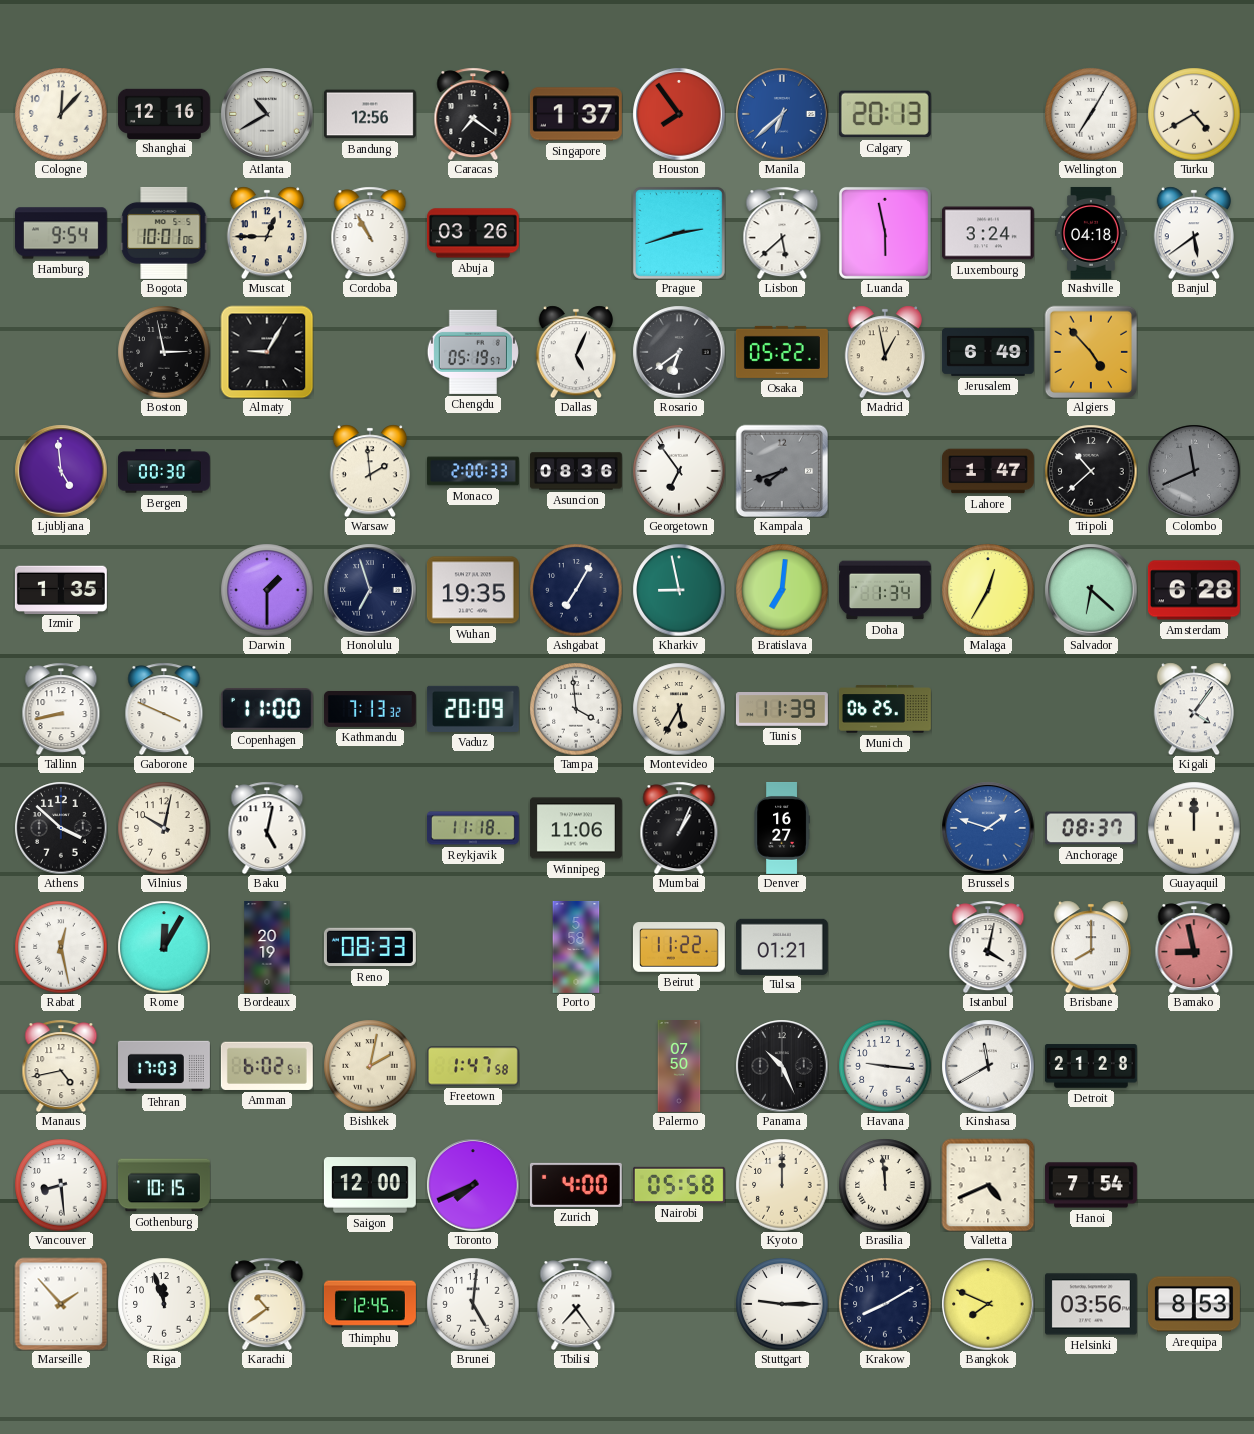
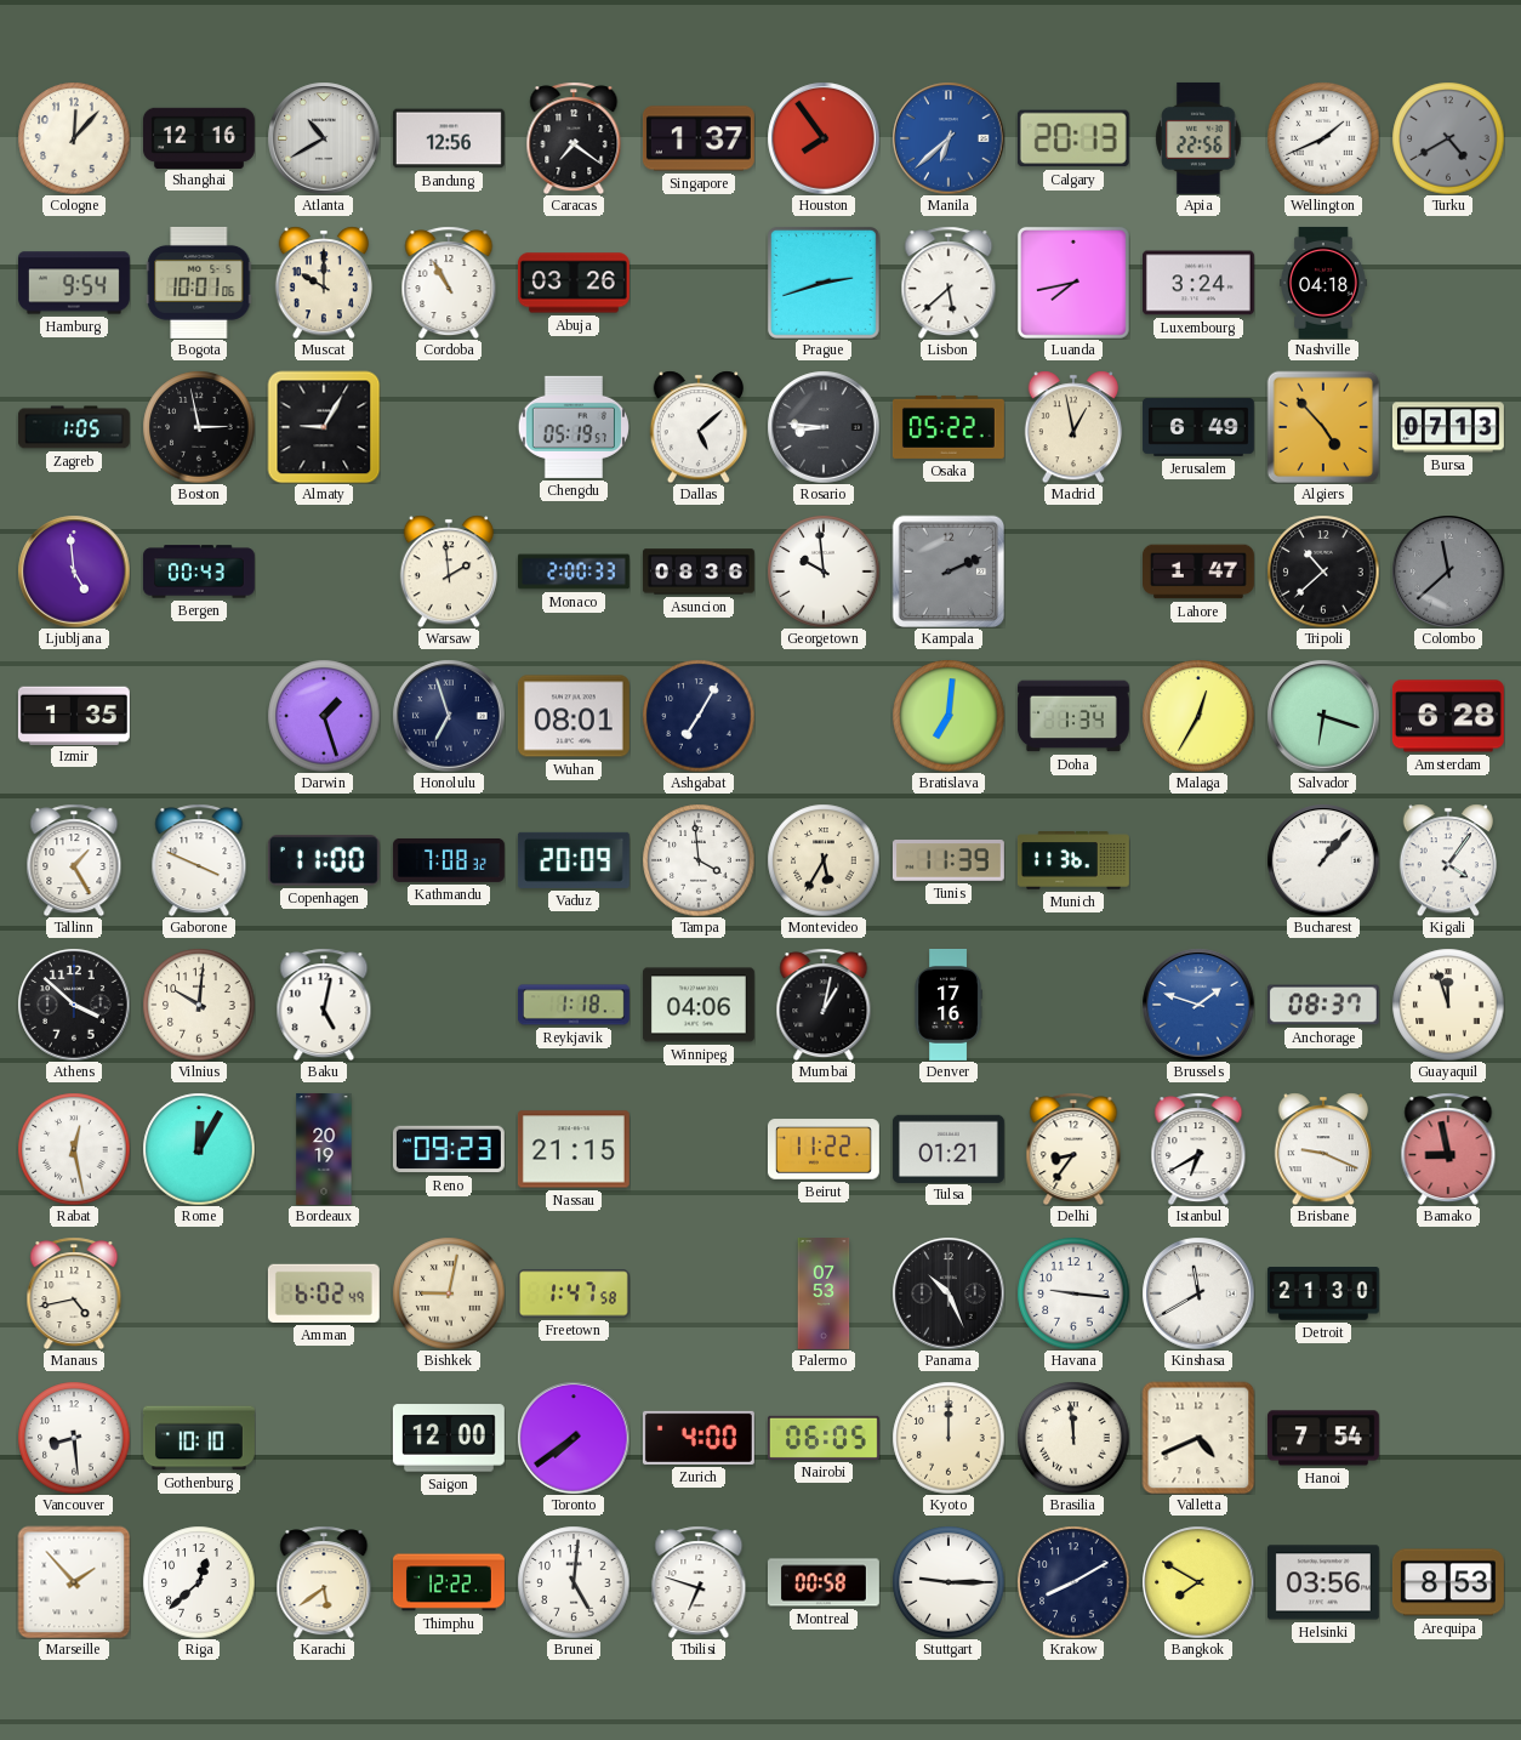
Apia: none -> 22:56
Wellington: 7:05 -> 1:41
Turku dial: cream -> grey
Muscat: 12:45 -> 10:00
Luanda: 5:58 -> 7:43
Banjul: 5:39 -> none
Zagreb: none -> 1:05
Dallas: 5:04 -> 5:08
Rosario: 6:39 -> 8:46
Bursa: none -> 07:13
Bergen: 00:30 -> 00:43
Georgetown: 6:54 -> 9:59
Kampala: 7:42 -> 2:11
Colombo: 11:41 -> 11:38
Darwin: 1:30 -> 1:27
Wuhan: 19:35 -> 08:01
Kharkiv: 8:58 -> none
Salvador: 6:22 -> 6:18
Tallinn: 8:43 -> 1:25
Kathmandu: 7:13 -> 7:08
Munich: 06:25 -> 11:36
Bucharest: none -> 1:07
Vilnius: 10:02 -> 10:01
Reykjavik: 11:18 -> 1:18
Winnipeg: 11:06 -> 04:06
Mumbai: 1:04 -> 1:02
Denver: 16:27 -> 17:16
Guayaquil: 12:00 -> 11:57
Reno: 08:33 -> 09:23
Nassau: none -> 21:15
Porto: 5:58 -> none
Delhi: none -> 8:36
Istanbul: 4:02 -> 6:40
Brisbane: 8:00 -> 9:19
Tehran: 17:03 -> none
Amman: 6:02:51 -> 6:02:49
Bishkek: 2:02 -> 9:02
Palermo: 07:50 -> 07:53
Detroit: 21:28 -> 21:30
Gothenburg: 10:15 -> 10:10
Toronto: 7:41 -> 7:39
Nairobi: 05:58 -> 06:05
Riga: 11:57 -> 12:38
Karachi: 10:39 -> 5:39
Thimphu: 12:45 -> 12:22
Tbilisi: 7:24 -> 6:48
Montreal: none -> 00:58
Bangkok: 7:49 -> 7:50
